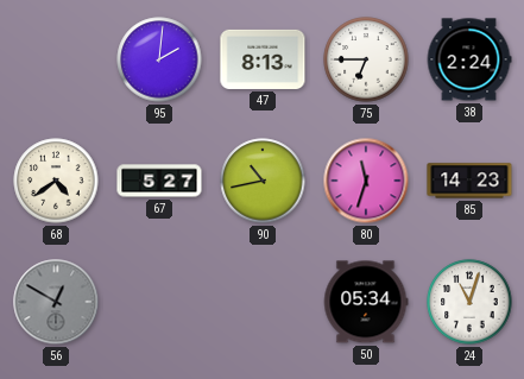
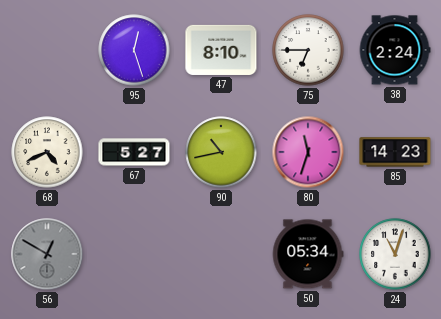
95: 2:01 -> 12:27
47: 8:13 -> 8:10
68: 4:39 -> 4:41
